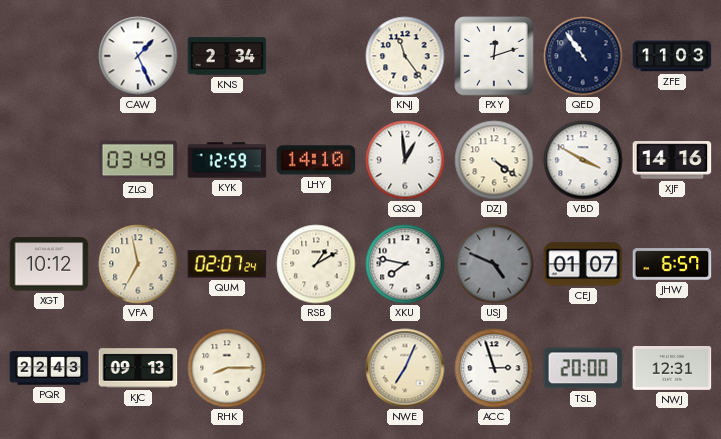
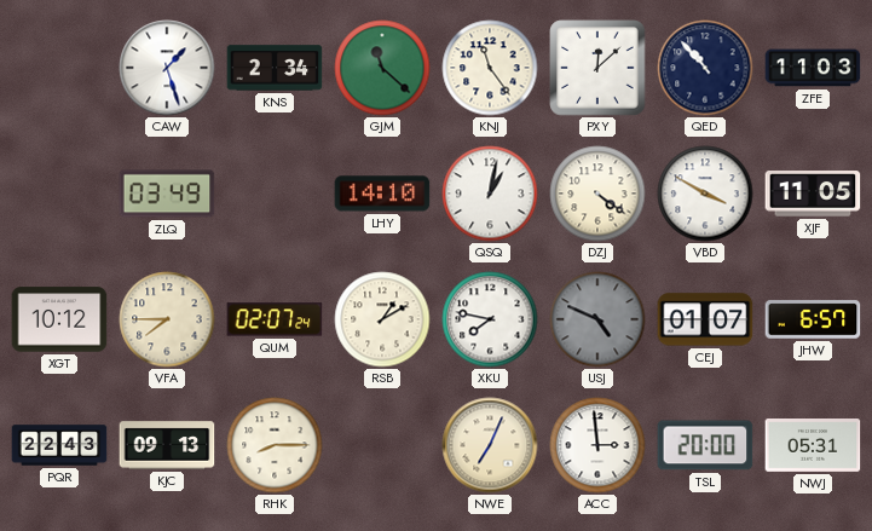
CAW: 1:26 -> 1:27
GJM: none -> 11:22
PXY: 12:12 -> 12:08
QED: 10:54 -> 10:53
KYK: 12:59 -> none
QSQ: 12:59 -> 1:02
XJF: 14:16 -> 11:05
VFA: 6:58 -> 7:45
ACC: 2:57 -> 2:59
NWJ: 12:31 -> 05:31
